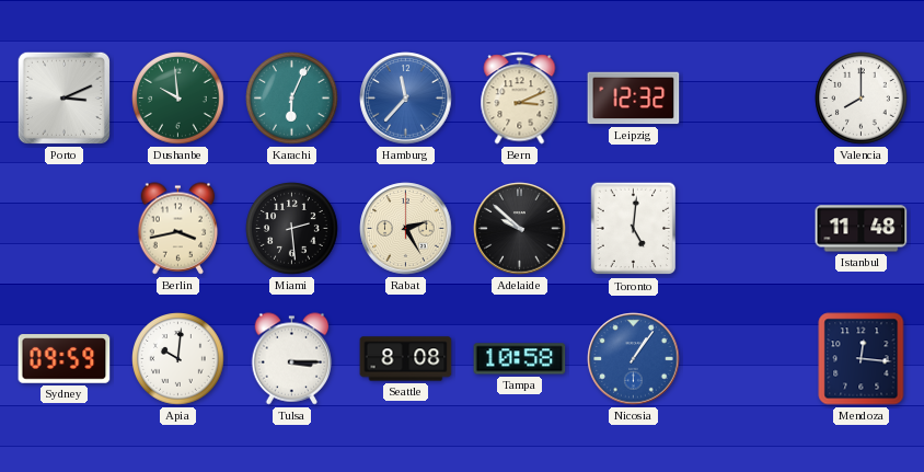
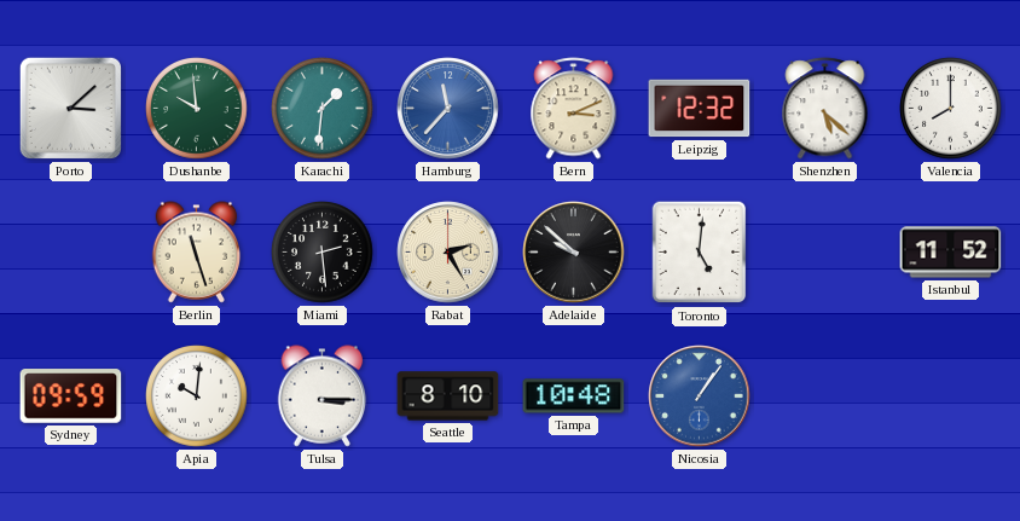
Porto: 3:11 -> 3:08
Karachi: 6:04 -> 1:31
Shenzhen: none -> 5:22
Berlin: 3:43 -> 11:27
Istanbul: 11:48 -> 11:52
Seattle: 8:08 -> 8:10
Tampa: 10:58 -> 10:48
Mendoza: 12:16 -> none
